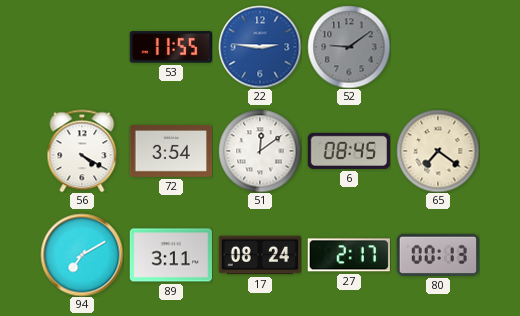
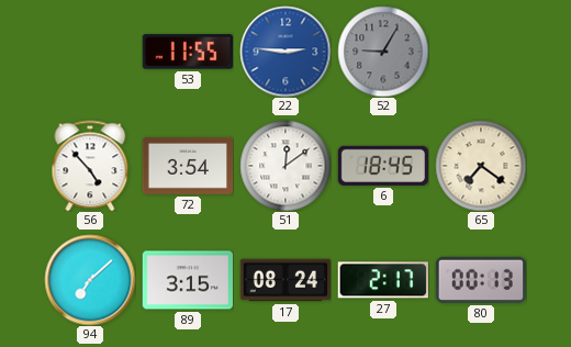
52: 9:09 -> 9:05
56: 4:20 -> 4:53
6: 08:45 -> 18:45
94: 7:10 -> 7:08
89: 3:11 -> 3:15
